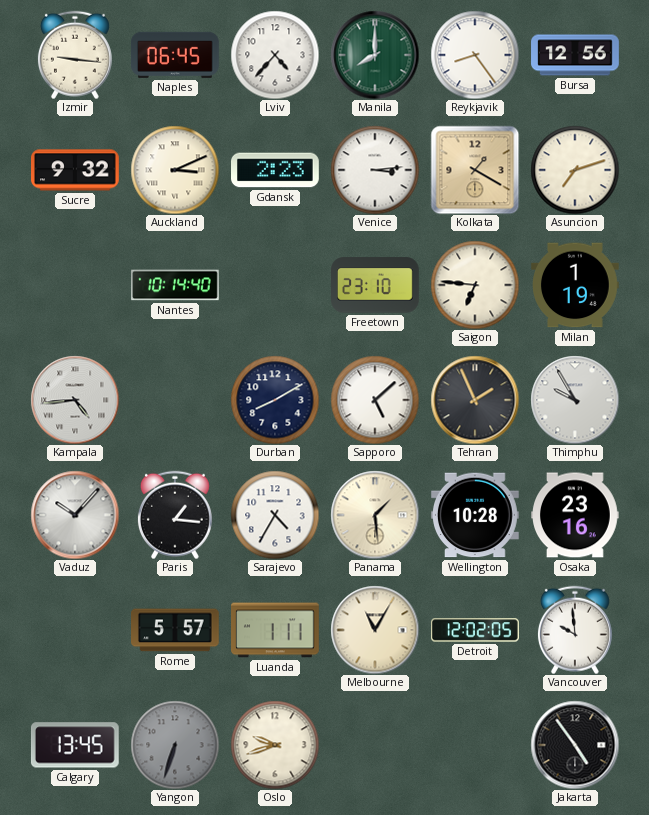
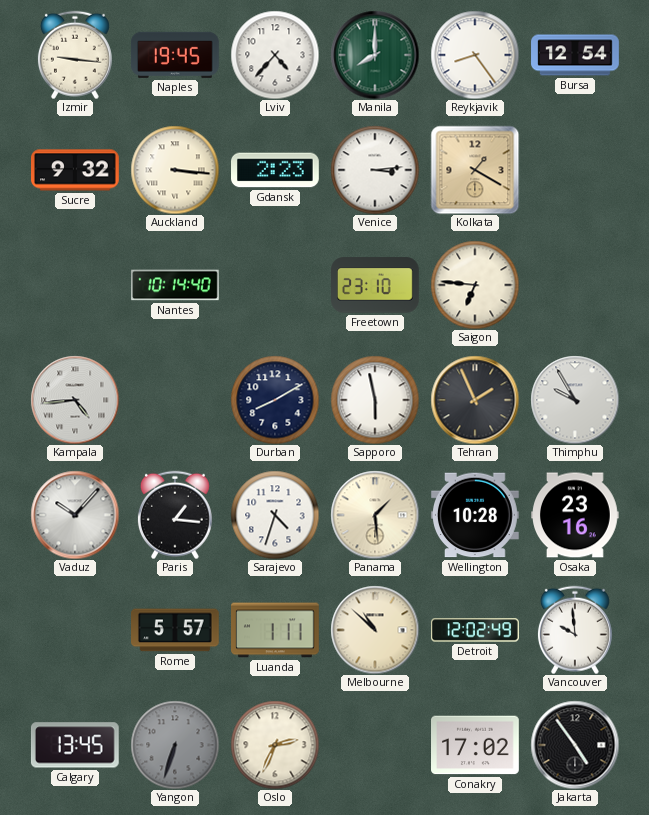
Naples: 06:45 -> 19:45
Bursa: 12:56 -> 12:54
Auckland: 3:11 -> 3:16
Asuncion: 7:12 -> none
Milan: 1:19 -> none
Sapporo: 5:08 -> 5:58
Sarajevo: 4:35 -> 4:33
Melbourne: 11:05 -> 10:52
Detroit: 12:02:05 -> 12:02:49
Oslo: 9:42 -> 2:34
Conakry: none -> 17:02
